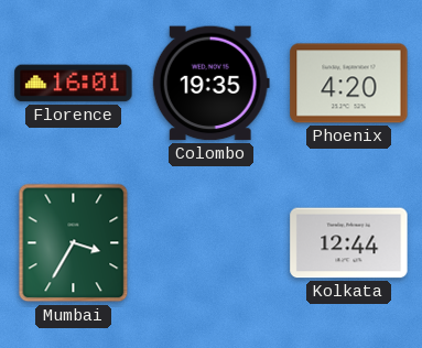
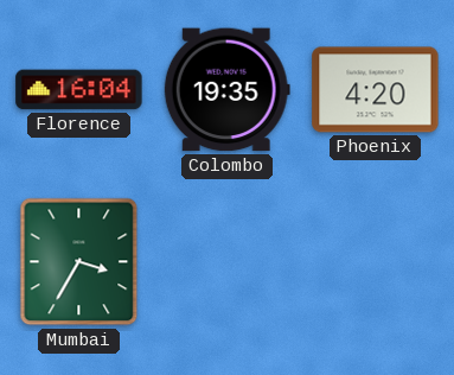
Florence: 16:01 -> 16:04
Kolkata: 12:44 -> none
